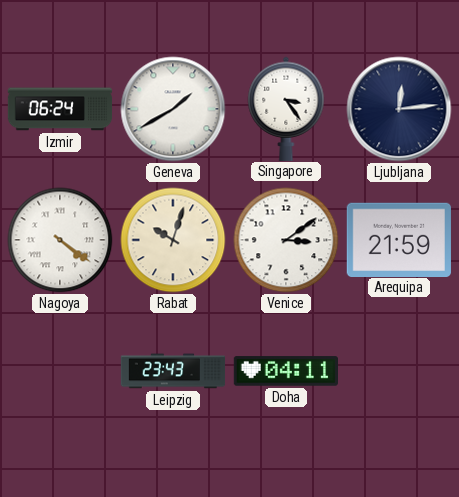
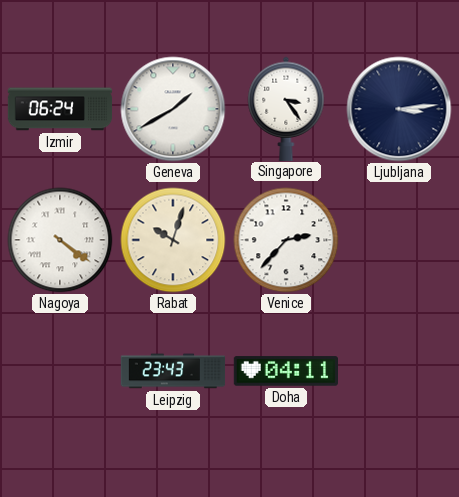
Ljubljana: 12:14 -> 3:14
Venice: 3:09 -> 2:37
Arequipa: 21:59 -> none
